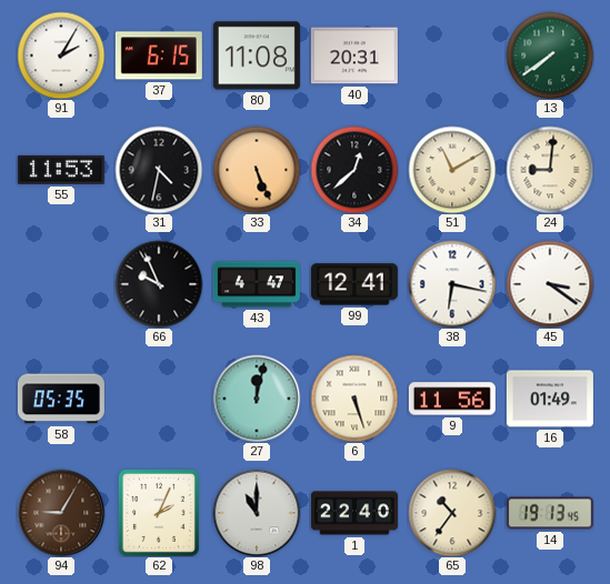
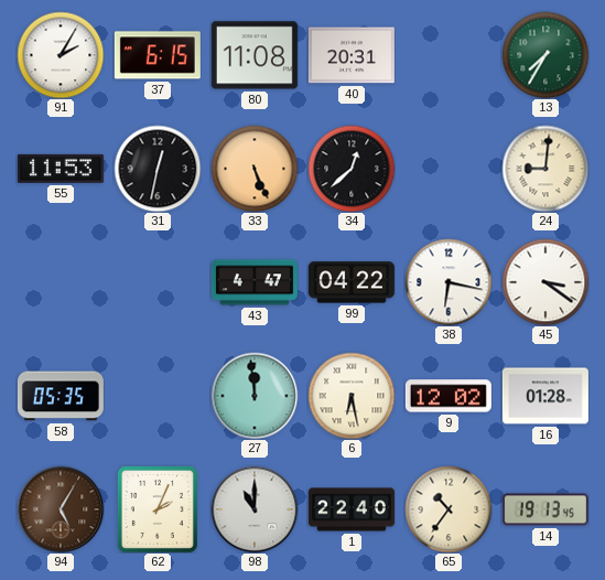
13: 7:39 -> 7:35
31: 4:32 -> 12:32
51: 11:10 -> none
66: 9:56 -> none
99: 12:41 -> 04:22
27: 12:02 -> 11:59
6: 5:27 -> 6:28
9: 11:56 -> 12:02
16: 01:49 -> 01:28
94: 9:05 -> 5:05
